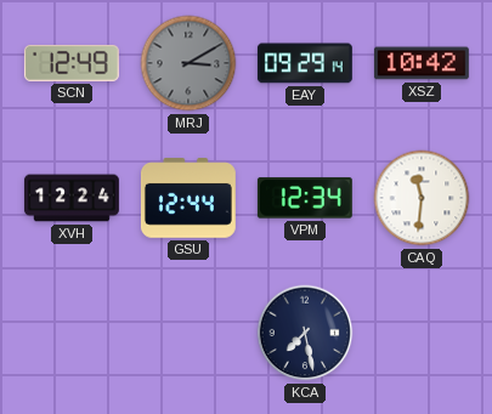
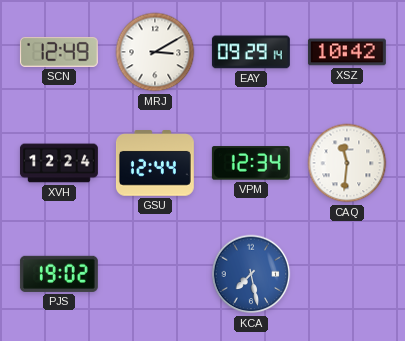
MRJ dial: grey -> white
PJS: none -> 19:02
KCA dial: navy -> blue
